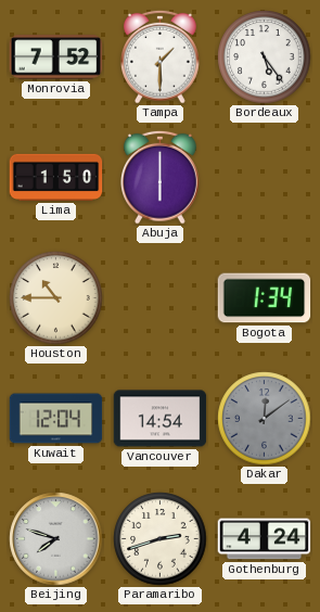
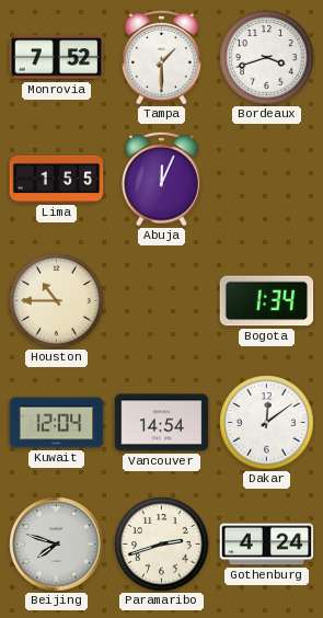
Bordeaux: 5:24 -> 3:42
Lima: 1:50 -> 1:55
Abuja: 6:00 -> 12:04
Dakar dial: grey -> white
